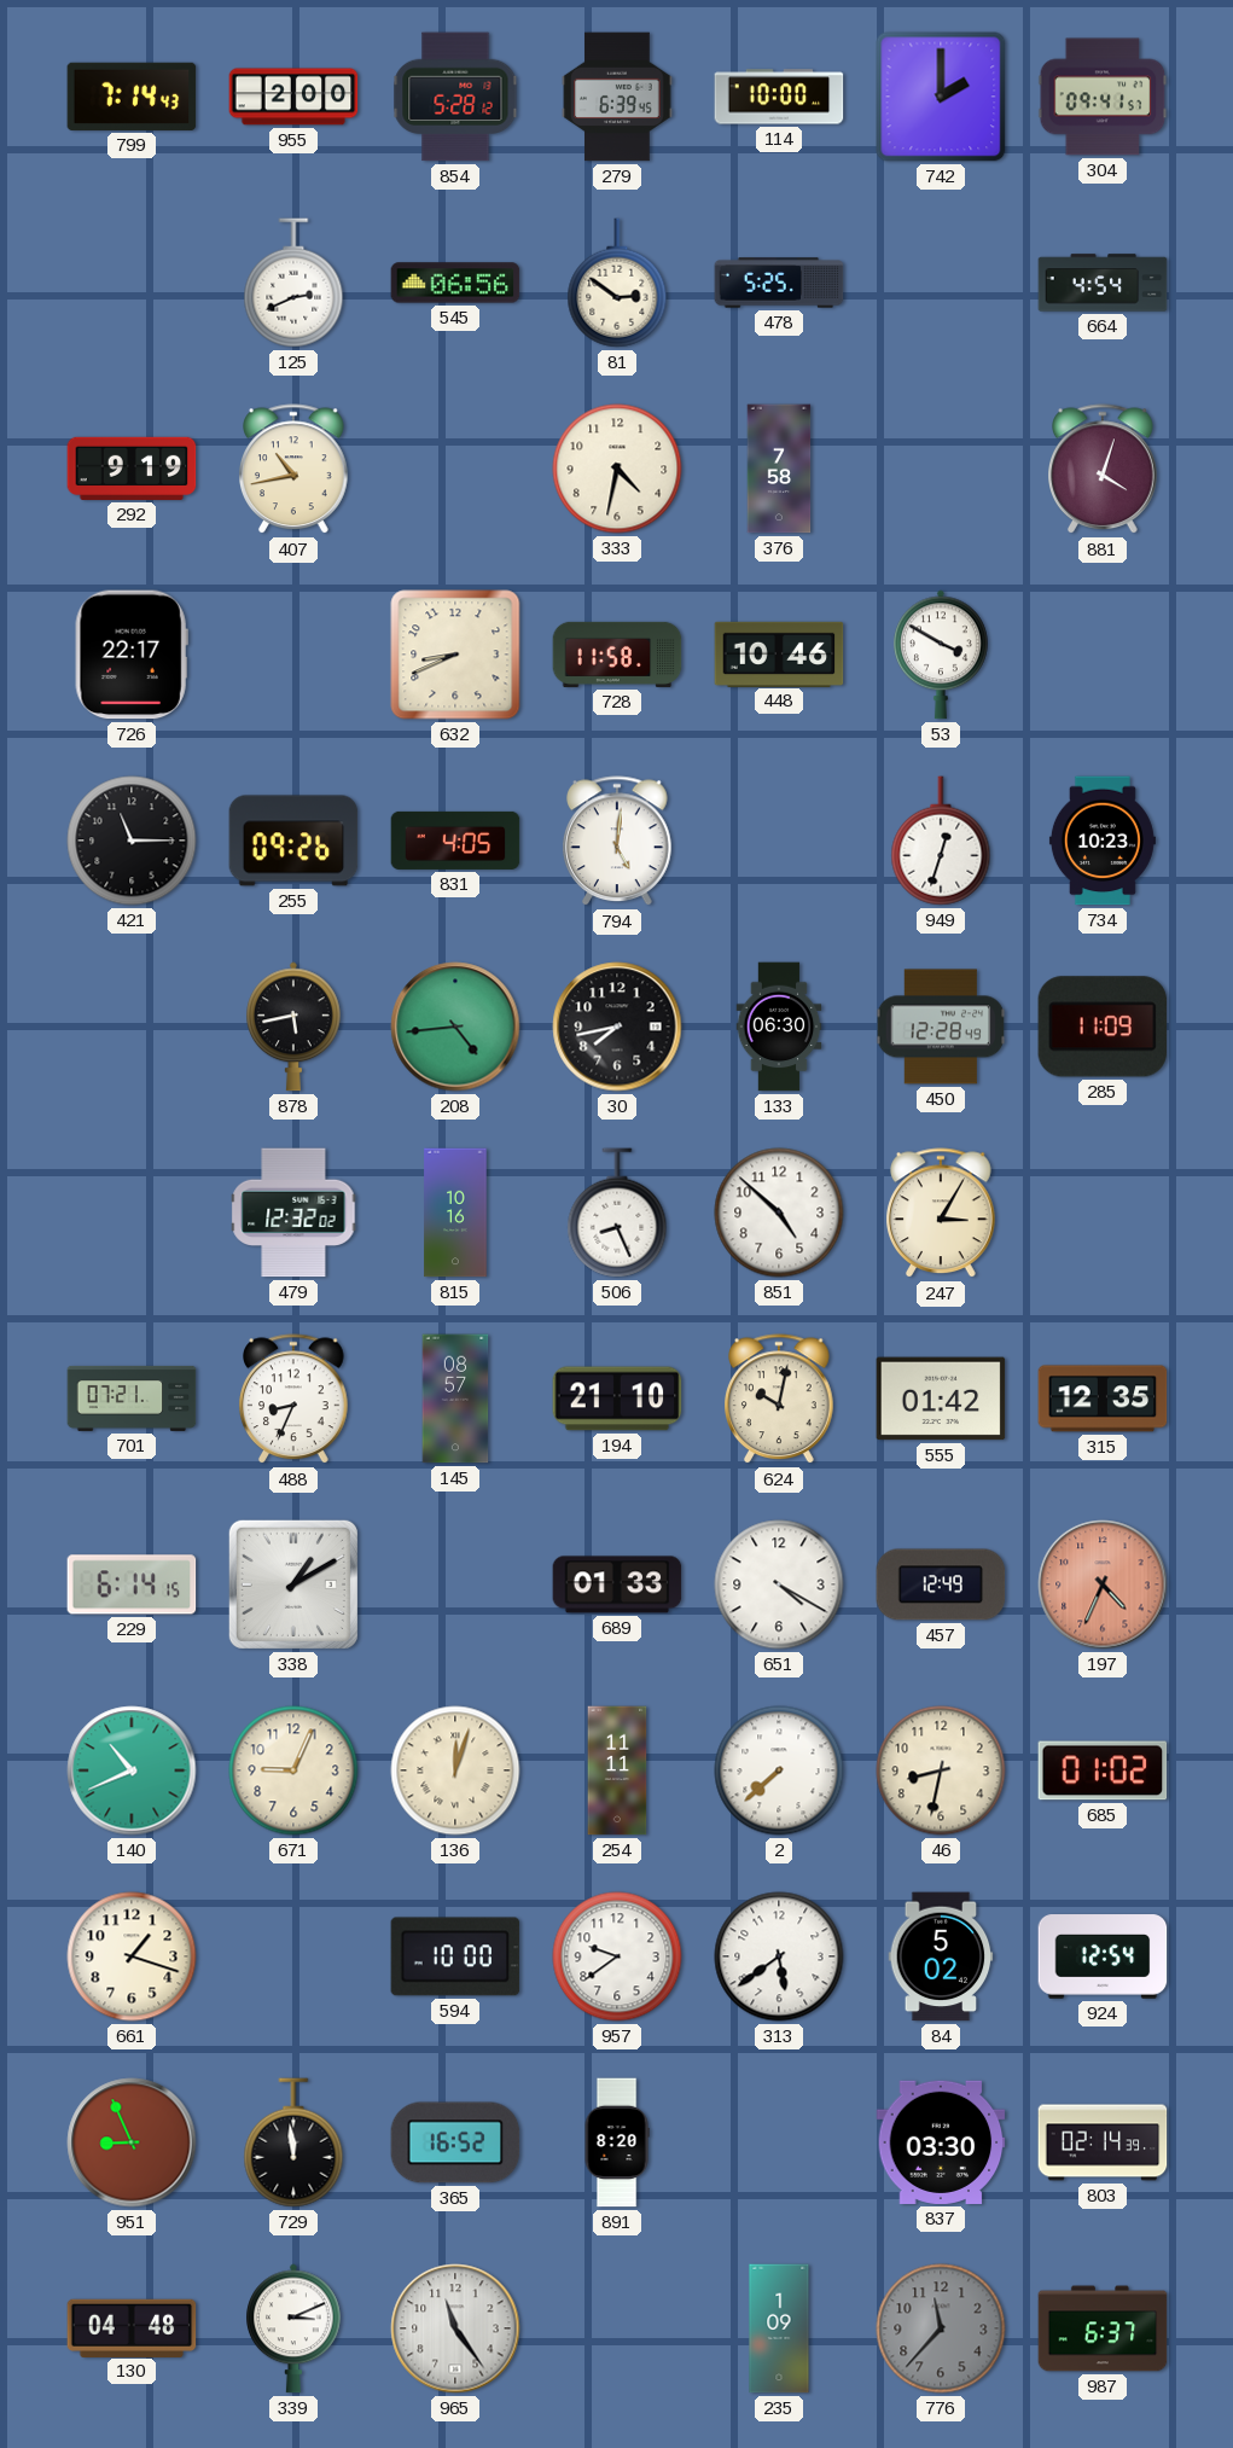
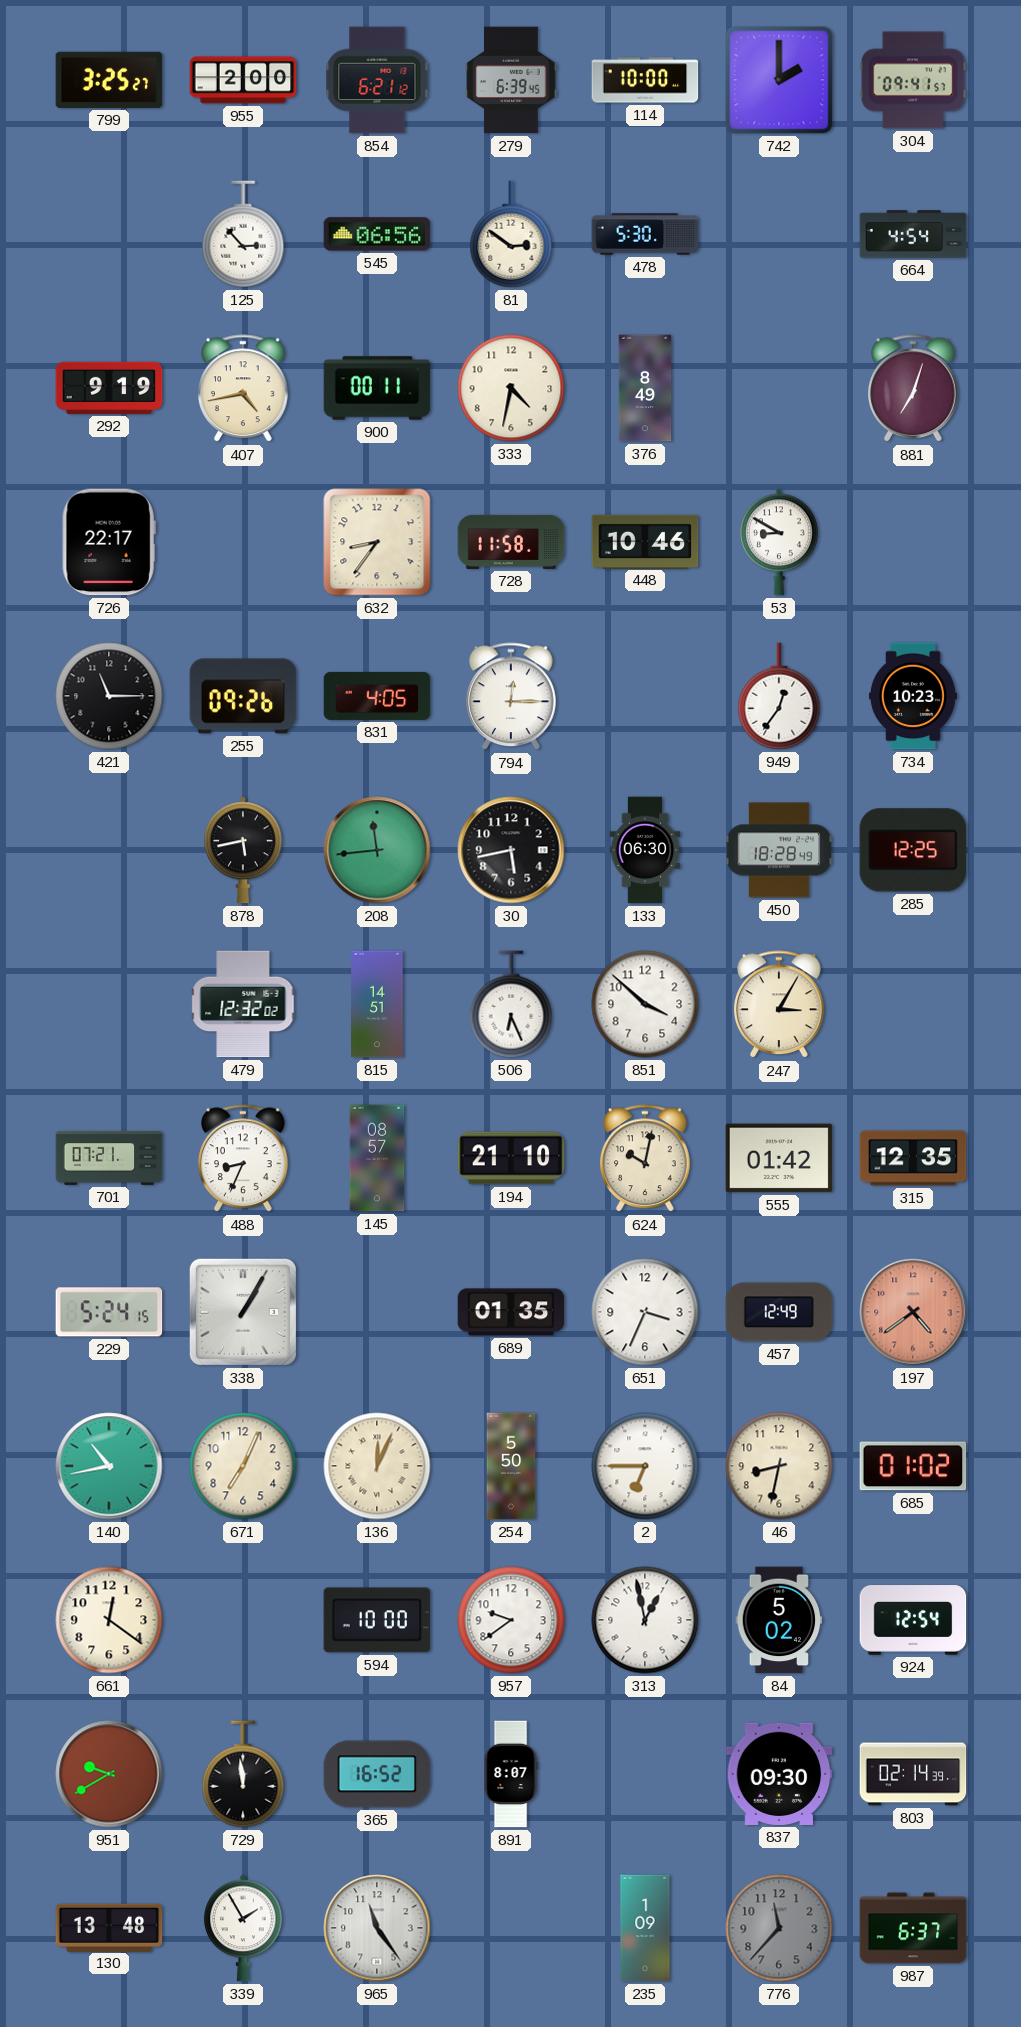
799: 7:14 -> 3:25
854: 5:28 -> 6:21
125: 2:41 -> 2:53
478: 5:25 -> 5:30
407: 10:43 -> 4:43
900: none -> 00:11
376: 7:58 -> 8:49
881: 4:03 -> 7:03
632: 8:41 -> 8:36
53: 3:50 -> 8:50
794: 5:01 -> 12:15
949: 12:33 -> 12:36
208: 4:44 -> 11:44
30: 7:43 -> 5:43
450: 12:28 -> 18:28
285: 11:09 -> 12:25
815: 10:16 -> 14:51
506: 8:26 -> 6:26
851: 4:52 -> 3:52
229: 6:14 -> 5:24
338: 1:10 -> 1:05
689: 01:33 -> 01:35
651: 4:20 -> 3:34
197: 4:34 -> 4:39
140: 10:41 -> 10:43
671: 9:04 -> 7:04
136: 12:03 -> 12:04
254: 11:11 -> 5:50
2: 7:38 -> 6:45
661: 1:18 -> 12:21
313: 5:39 -> 12:58
951: 8:56 -> 9:40
891: 8:20 -> 8:07
837: 03:30 -> 09:30
130: 04:48 -> 13:48
339: 3:11 -> 1:55
